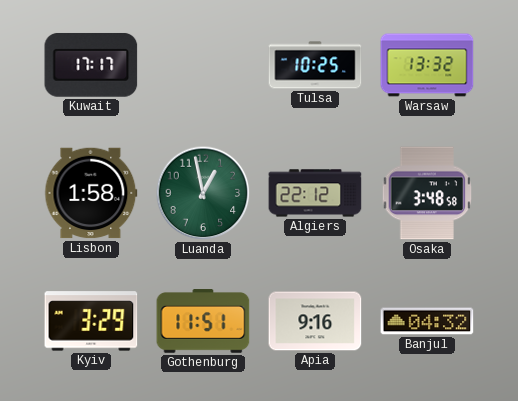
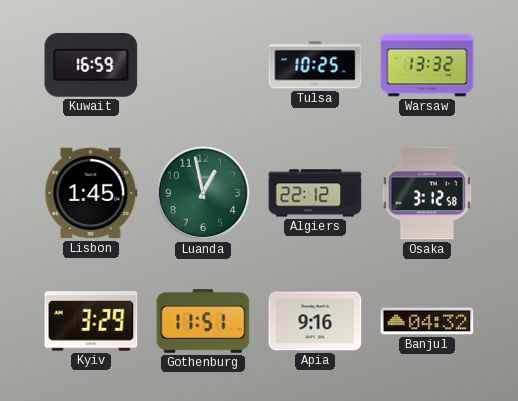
Kuwait: 17:17 -> 16:59
Lisbon: 1:58 -> 1:45
Osaka: 3:48 -> 3:12
